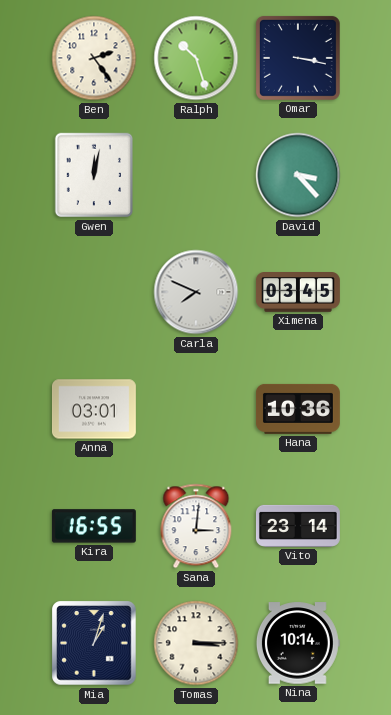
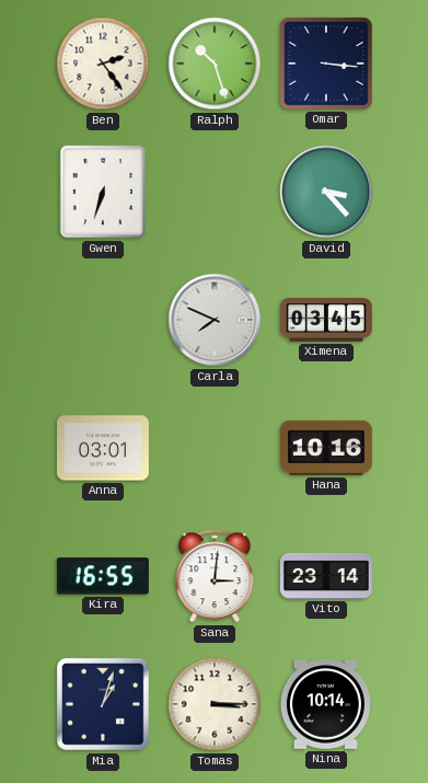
Omar: 3:17 -> 3:16
Gwen: 12:02 -> 6:33
Hana: 10:36 -> 10:16
